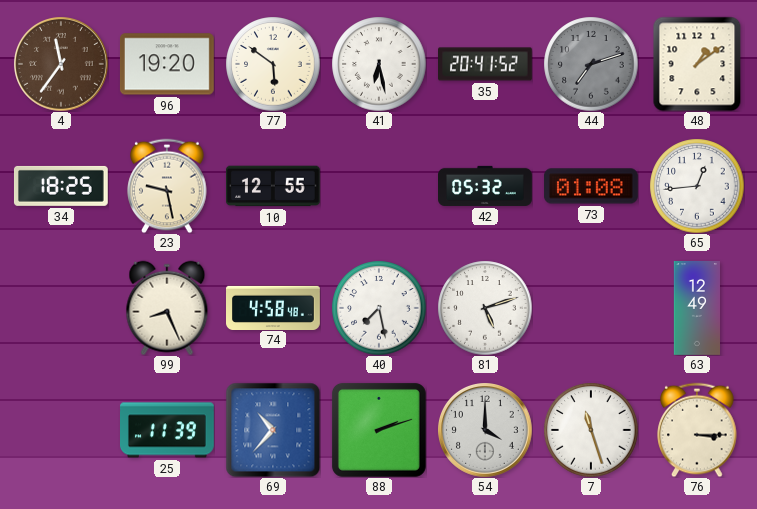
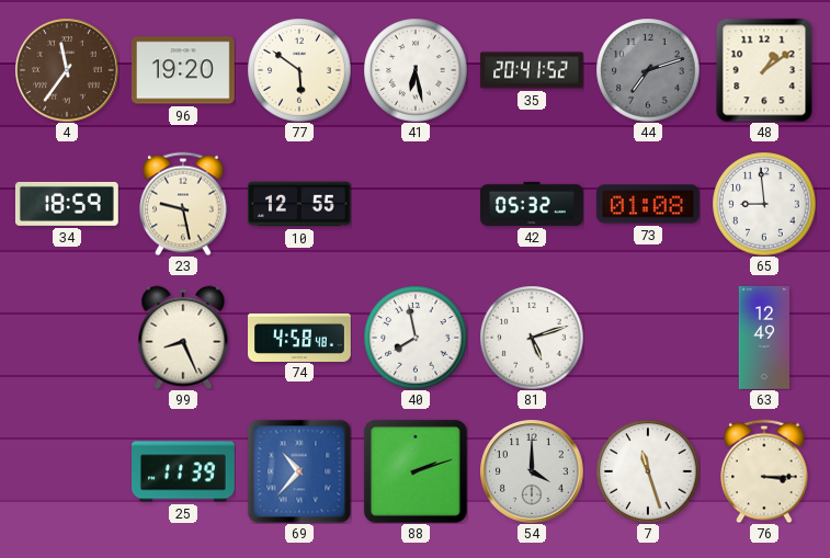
34: 18:25 -> 18:59
65: 12:44 -> 8:59
40: 7:28 -> 7:58
